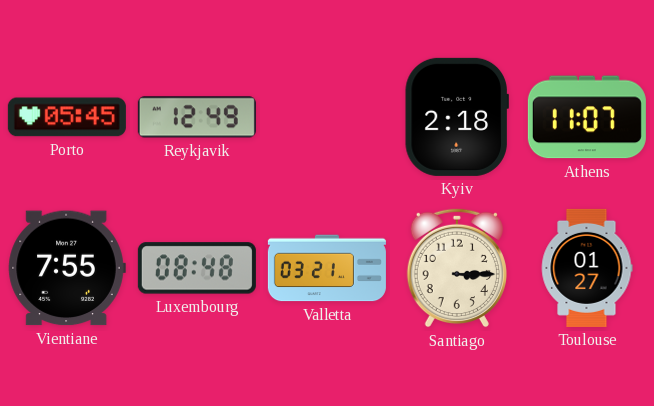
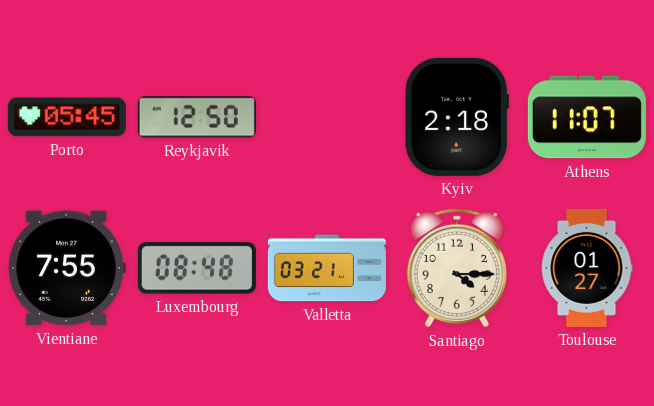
Reykjavik: 12:49 -> 12:50
Santiago: 3:15 -> 4:15
